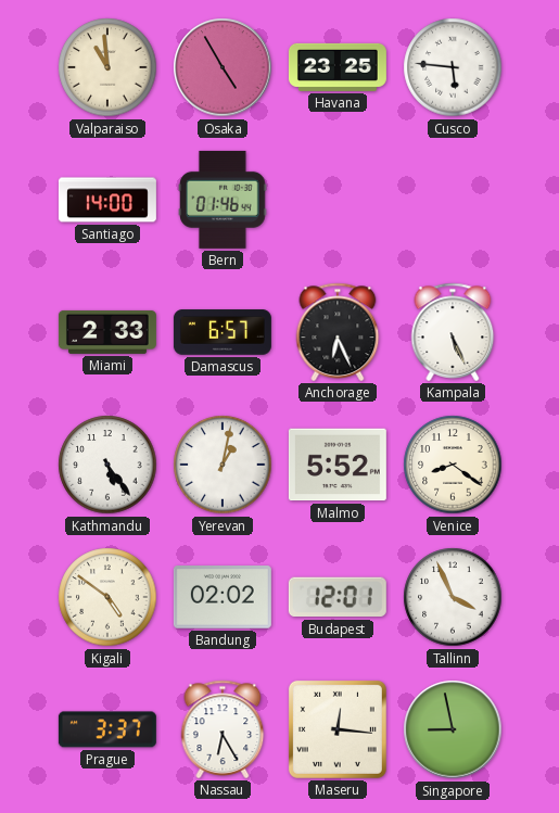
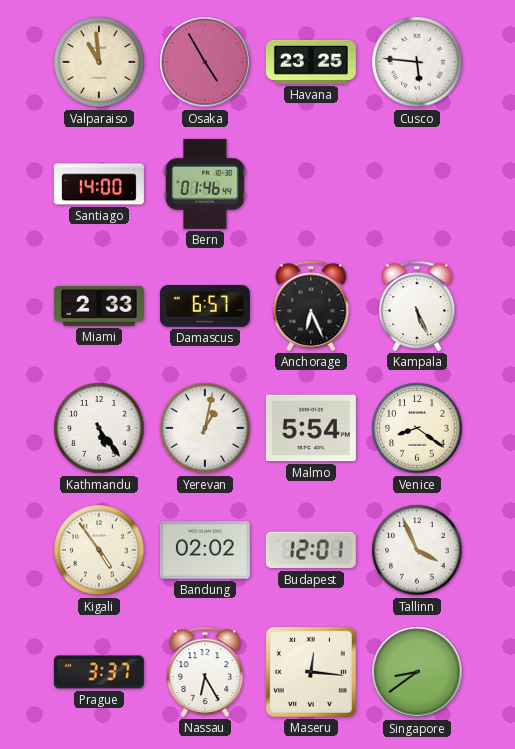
Malmo: 5:52 -> 5:54
Kigali: 4:51 -> 4:54
Singapore: 8:58 -> 8:39
